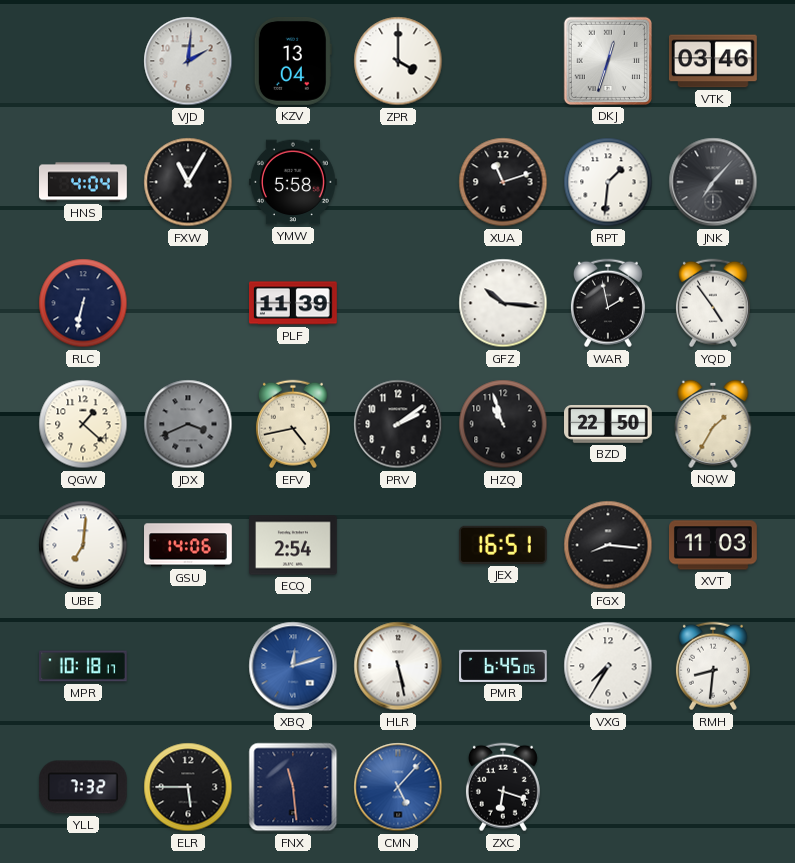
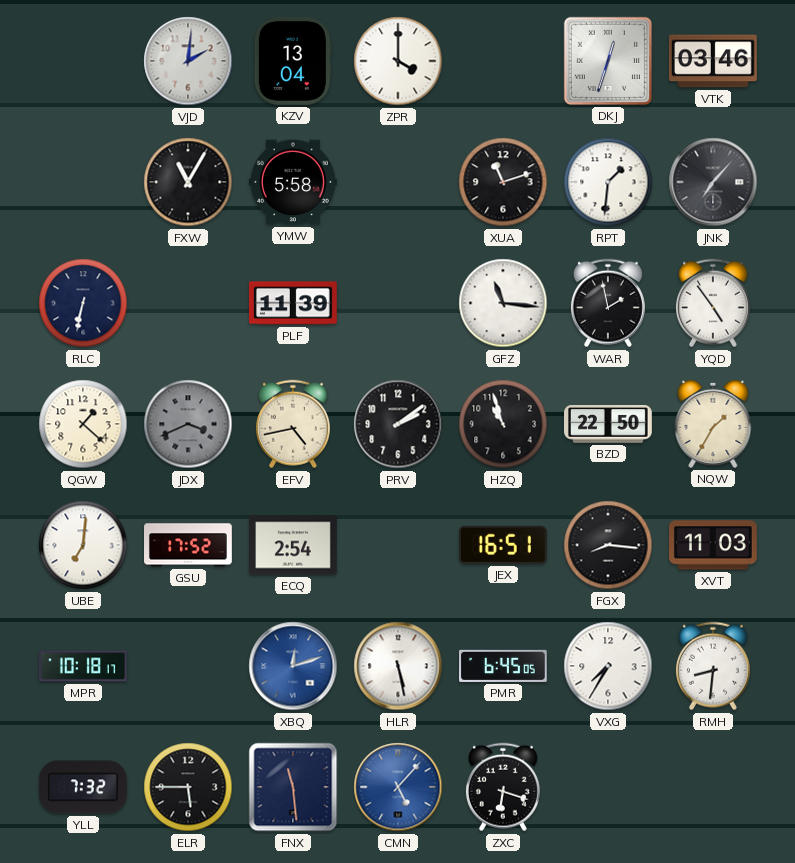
HNS: 4:04 -> none
GFZ: 10:16 -> 11:16
GSU: 14:06 -> 17:52
